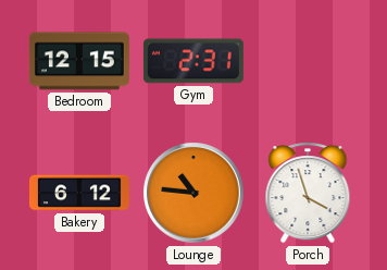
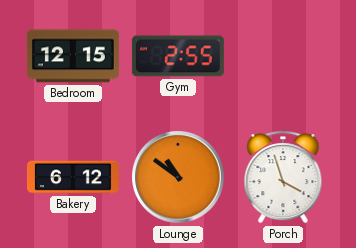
Gym: 2:31 -> 2:55
Lounge: 10:46 -> 10:51
